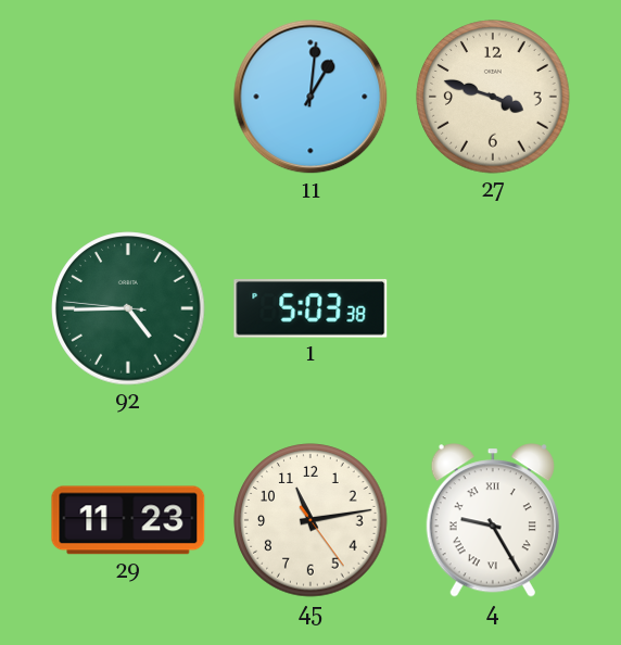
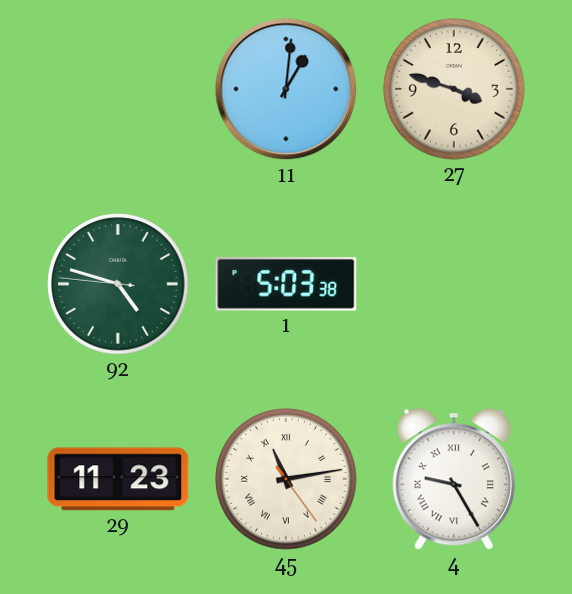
92: 4:44 -> 4:47
45 numerals: Arabic -> Roman
